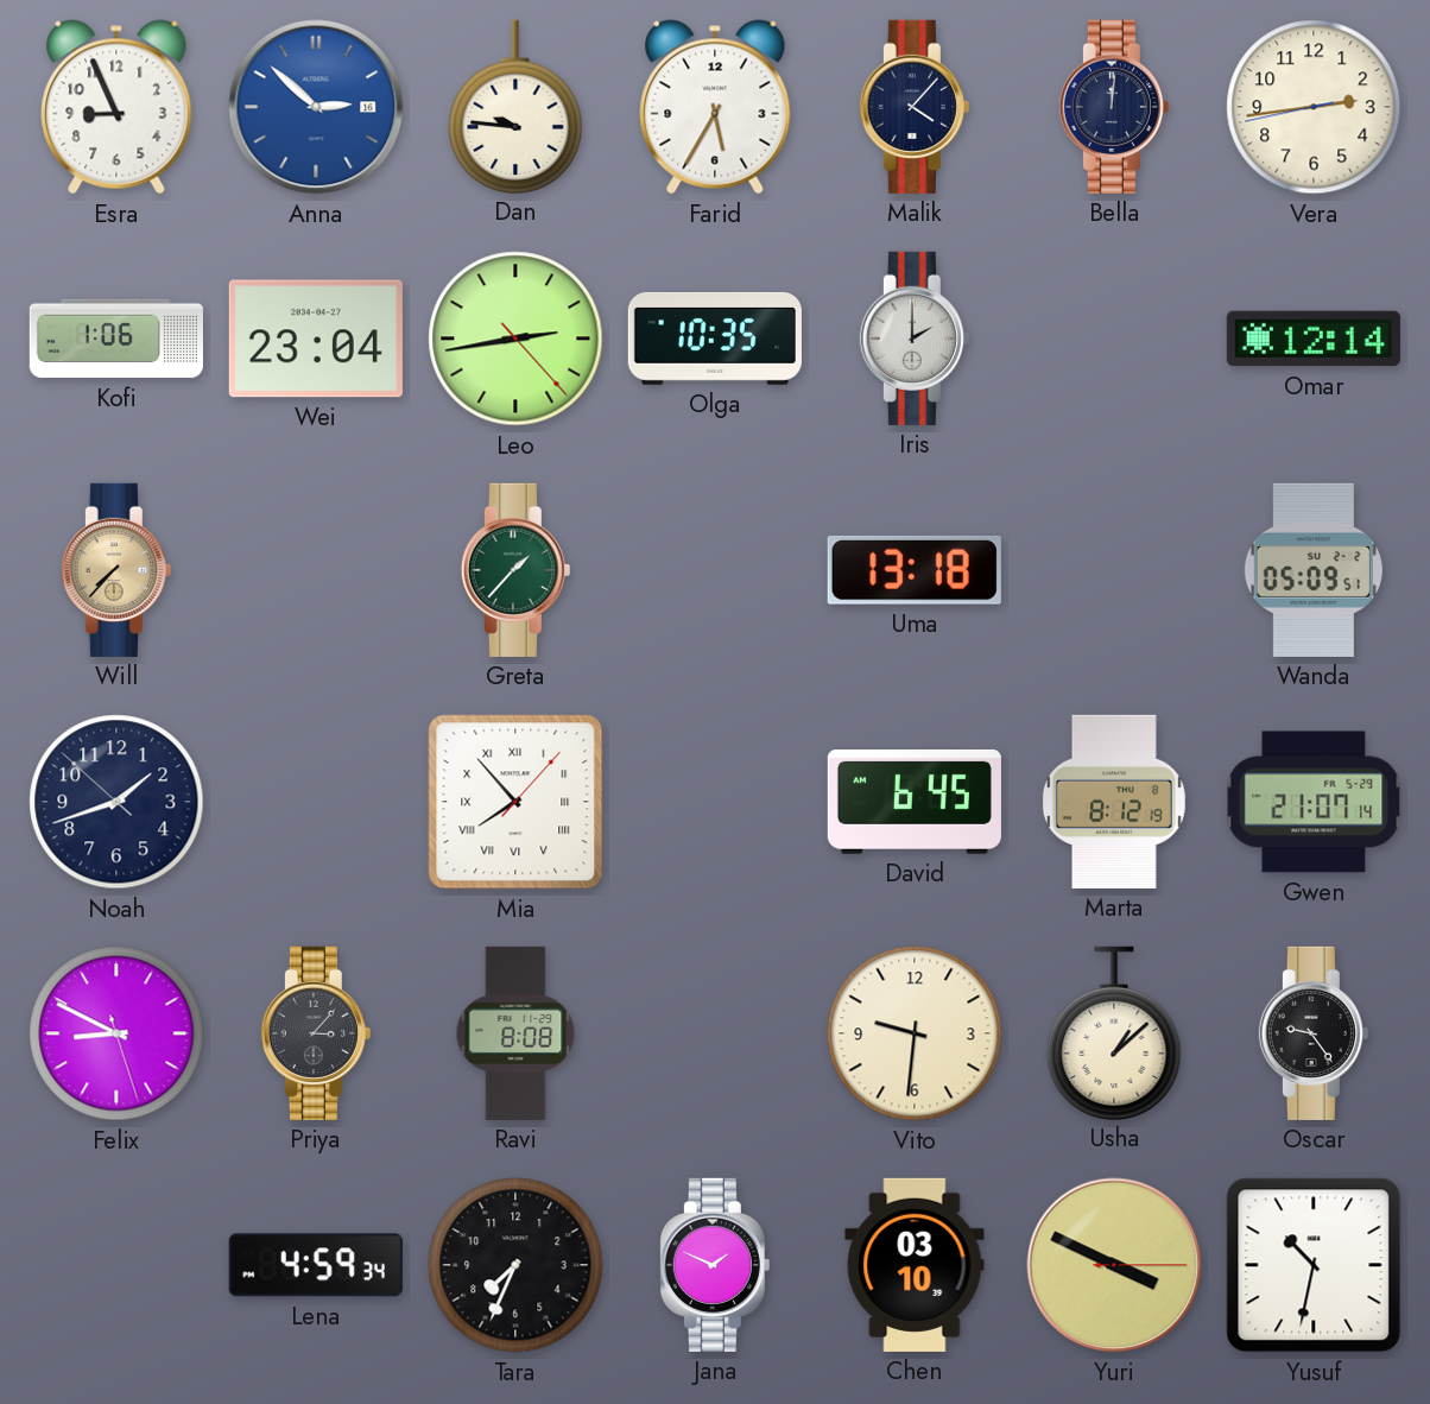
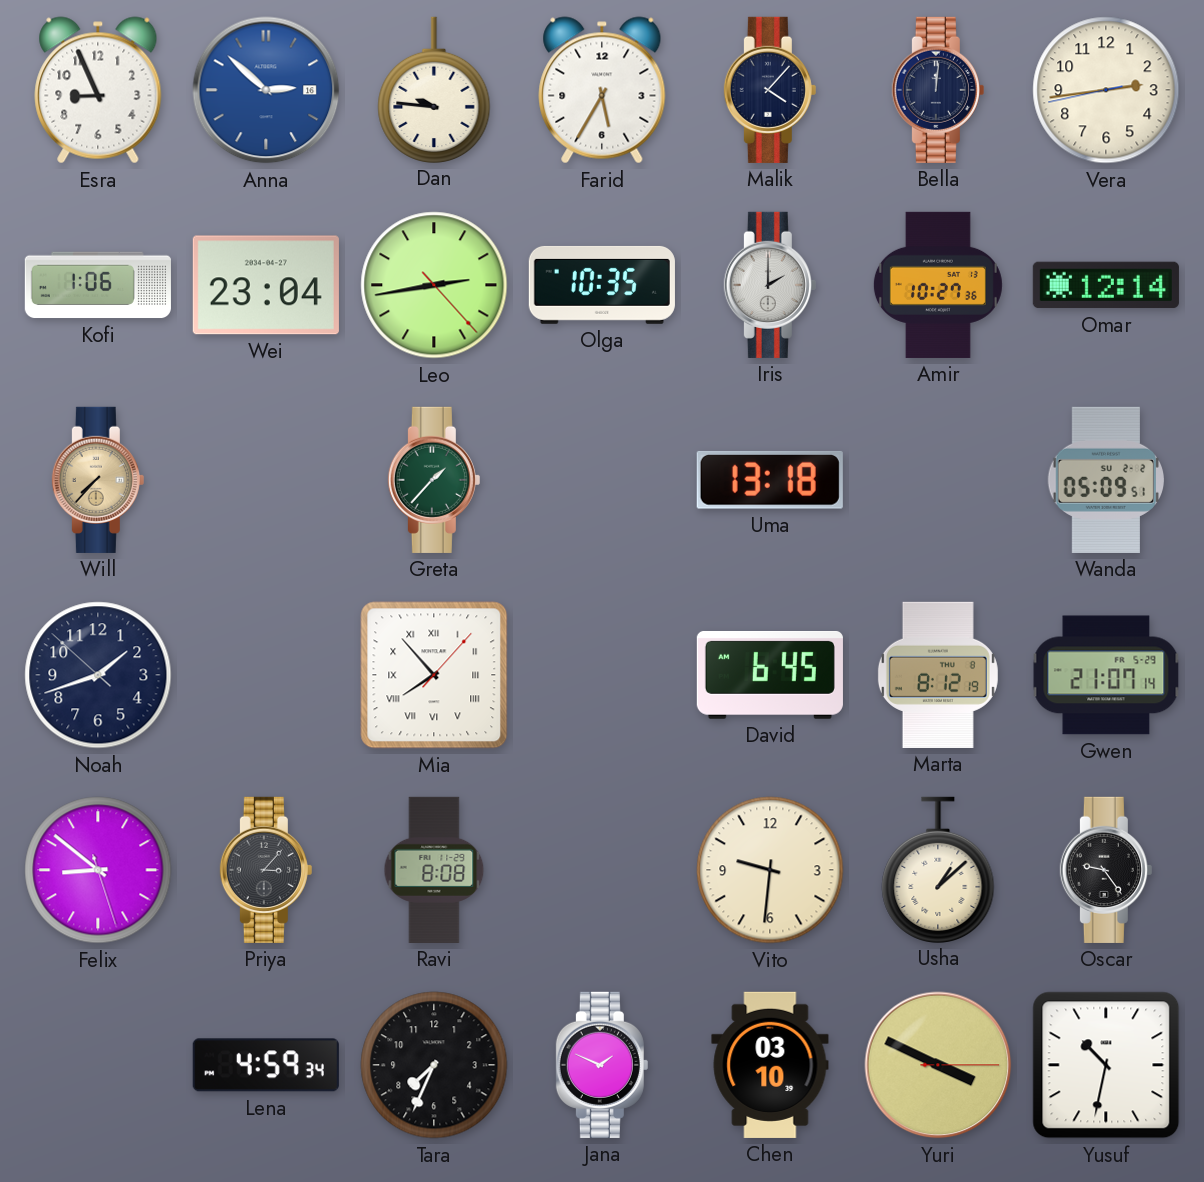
Amir: none -> 10:27
Felix: 8:49 -> 8:51
